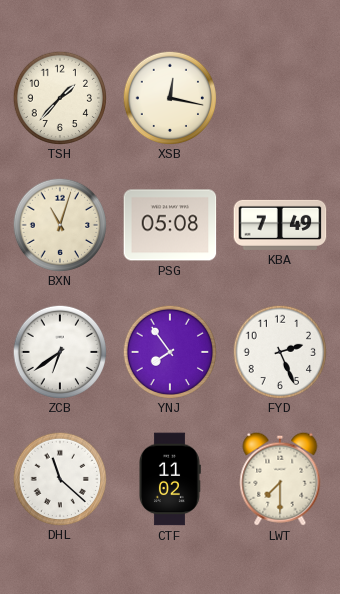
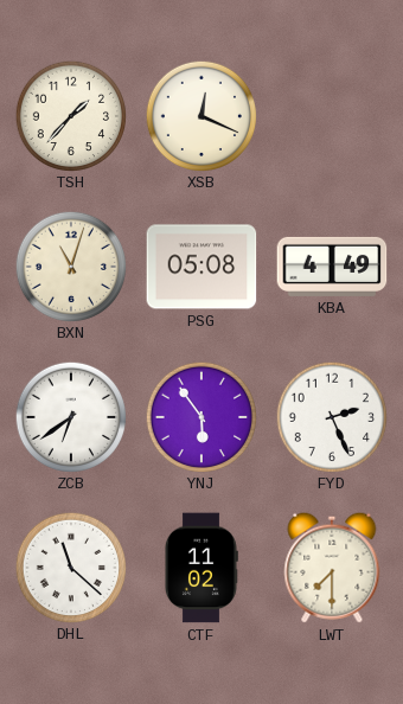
XSB: 12:17 -> 12:19
KBA: 7:49 -> 4:49
YNJ: 7:54 -> 5:54
